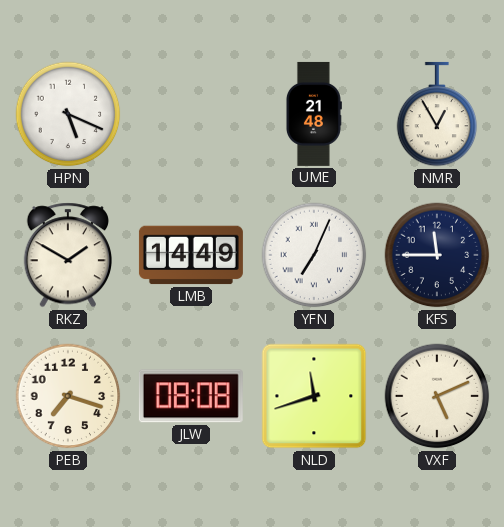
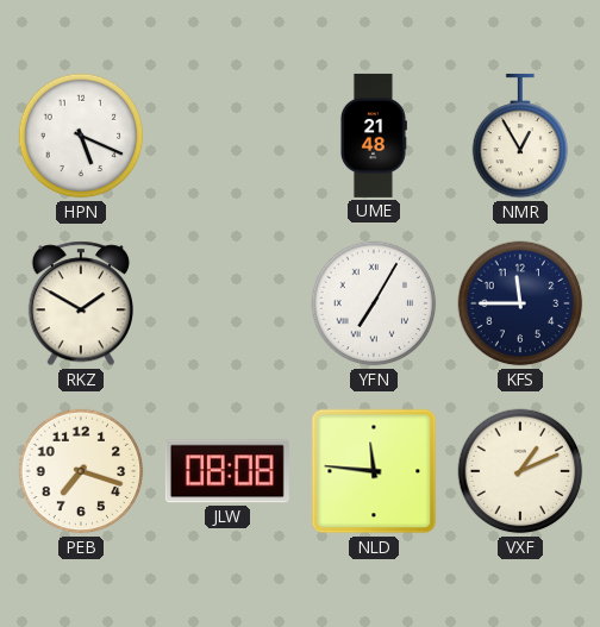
LMB: 14:49 -> none
YFN: 7:04 -> 7:05
NLD: 11:42 -> 11:46
VXF: 5:11 -> 1:11
